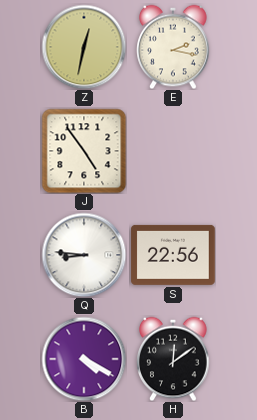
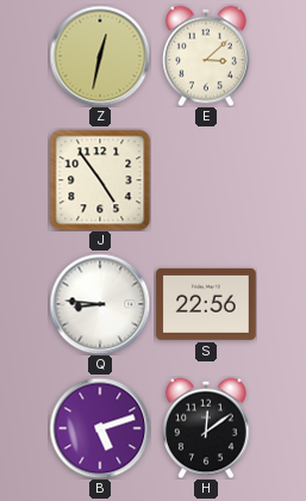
E: 2:17 -> 3:08
B: 4:20 -> 5:12
